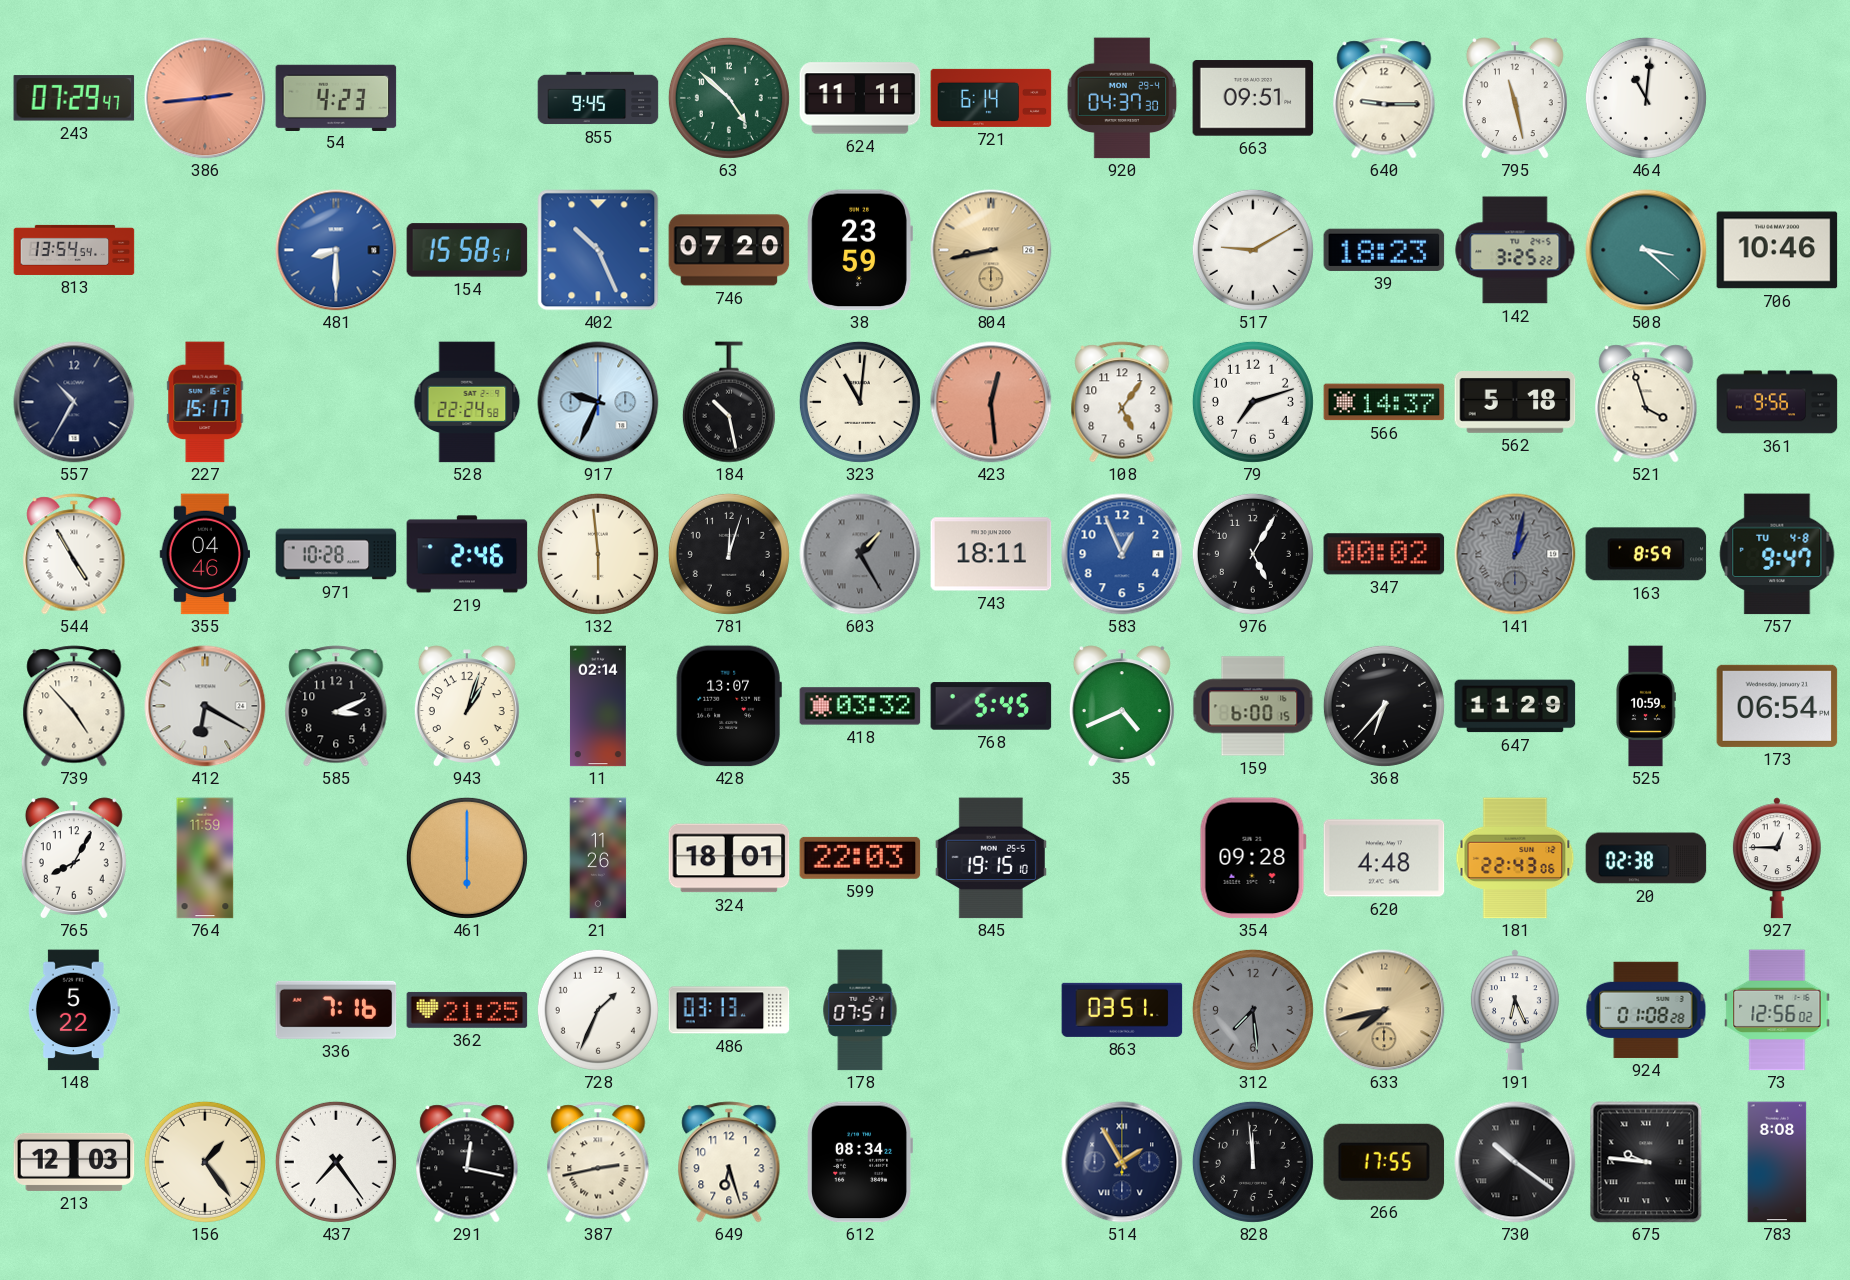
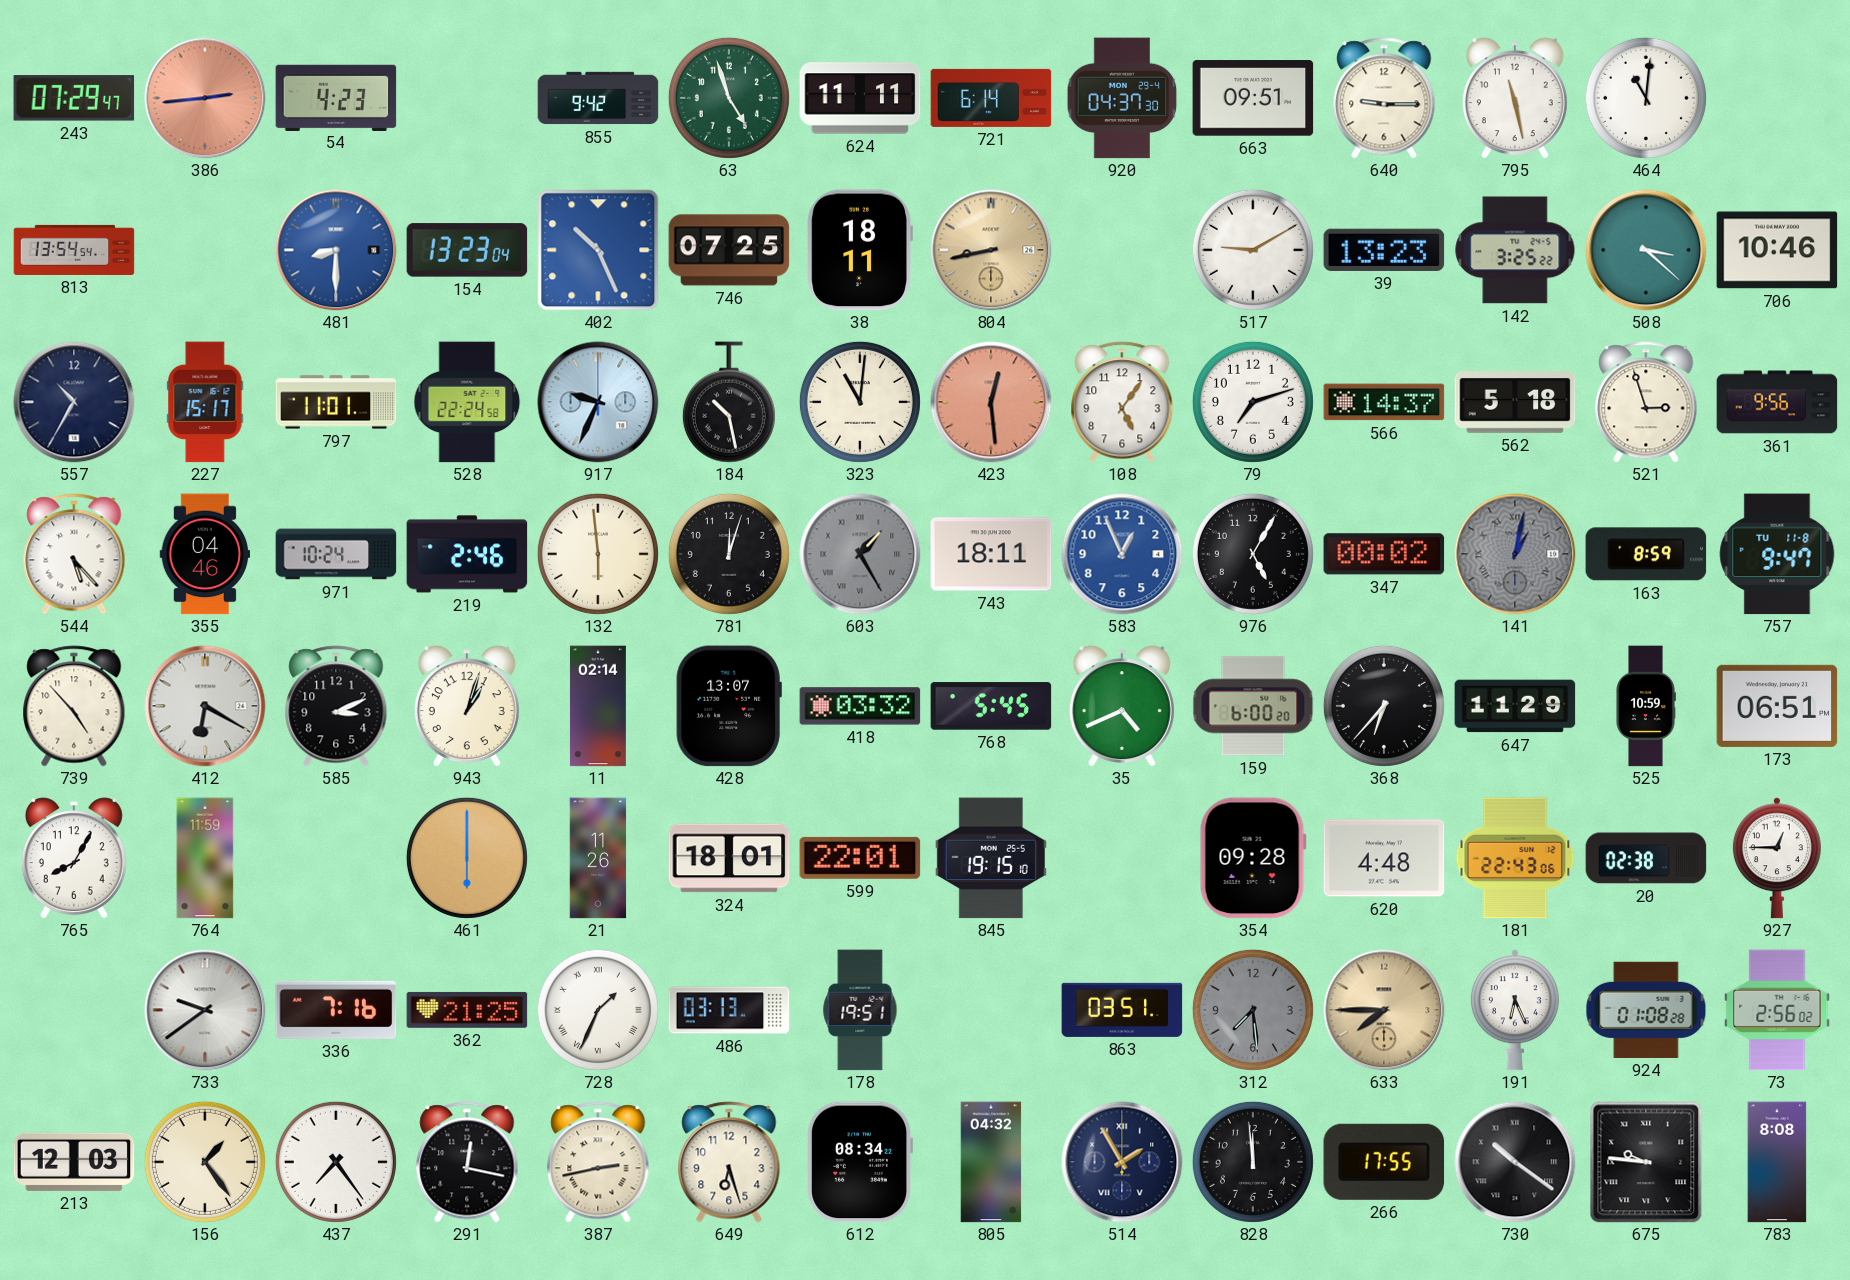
855: 9:45 -> 9:42
63: 4:52 -> 4:57
154: 15:58 -> 13:23
746: 07:20 -> 07:25
38: 23:59 -> 18:11
39: 18:23 -> 13:23
797: none -> 11:01
521: 3:57 -> 2:57
544: 4:55 -> 5:23
971: 10:28 -> 10:24
757 date: TU 4-8 -> TU 11-8
159: 6:00:15 -> 6:00:20
173: 06:54 -> 06:51
599: 22:03 -> 22:01
148: 5:22 -> none
733: none -> 9:39
728 numerals: Arabic -> Roman
178: 07:51 -> 19:51
633: 7:43 -> 7:45
73: 12:56 -> 2:56
805: none -> 04:32
